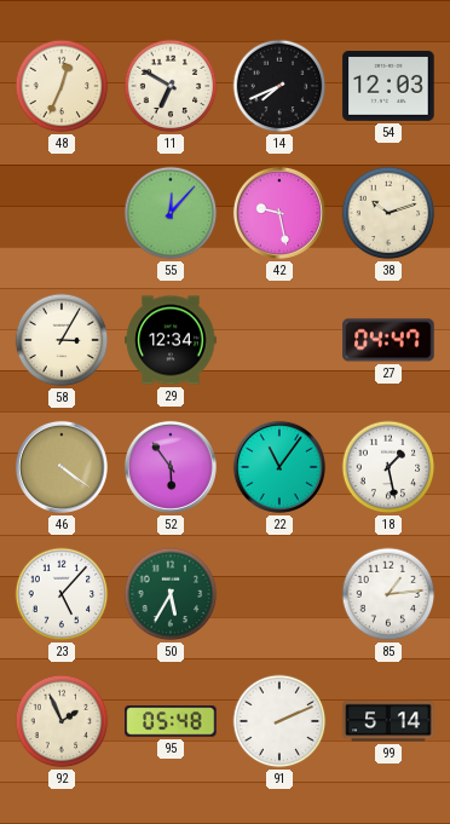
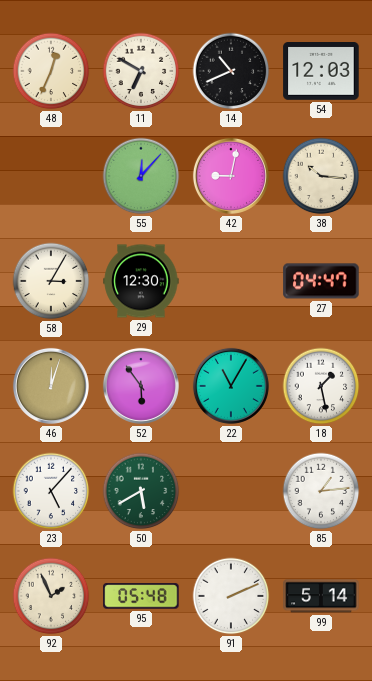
14: 7:41 -> 10:41
42: 9:28 -> 9:02
38: 10:12 -> 10:16
29: 12:34 -> 12:30
46: 4:21 -> 12:03
22: 11:06 -> 11:05
50: 5:35 -> 5:40
